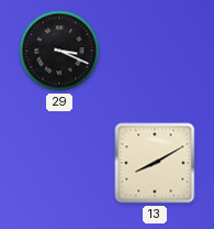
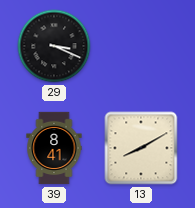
39: none -> 8:41
